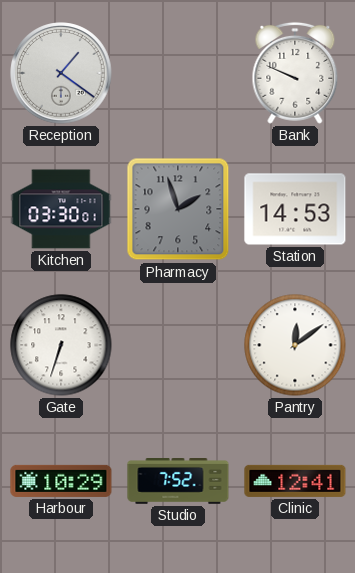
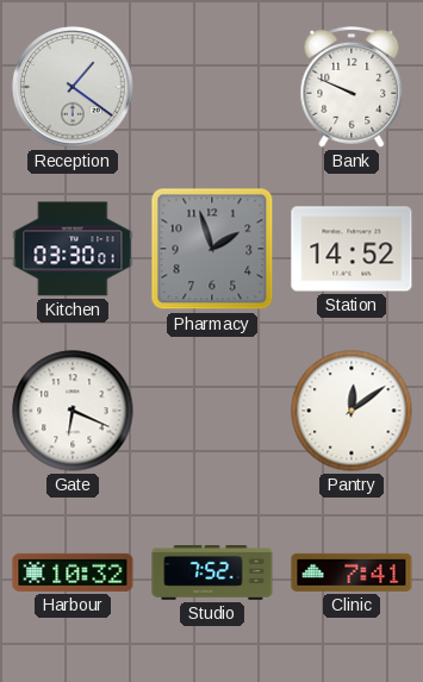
Station: 14:53 -> 14:52
Gate: 6:33 -> 6:19
Harbour: 10:29 -> 10:32
Clinic: 12:41 -> 7:41
